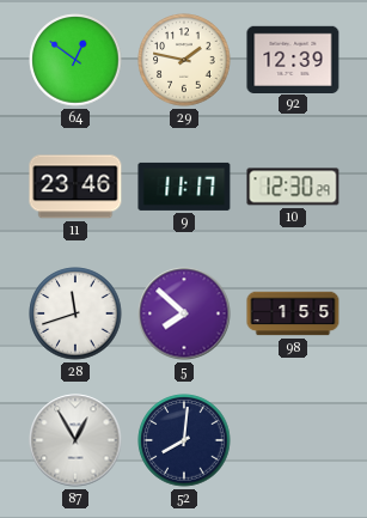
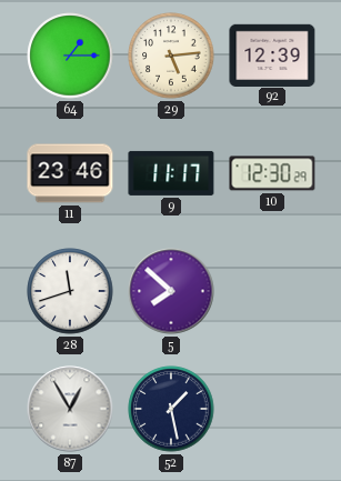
64: 12:51 -> 1:15
29: 1:47 -> 5:14
98: 1:55 -> none
52: 8:01 -> 1:28
